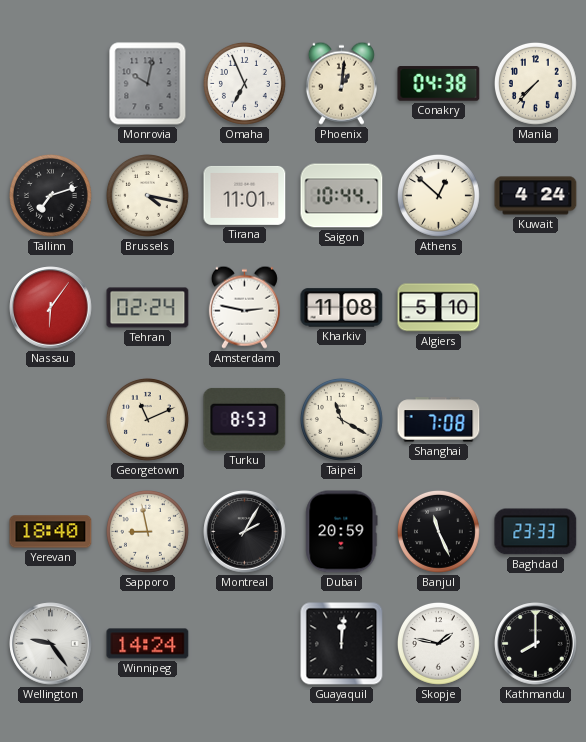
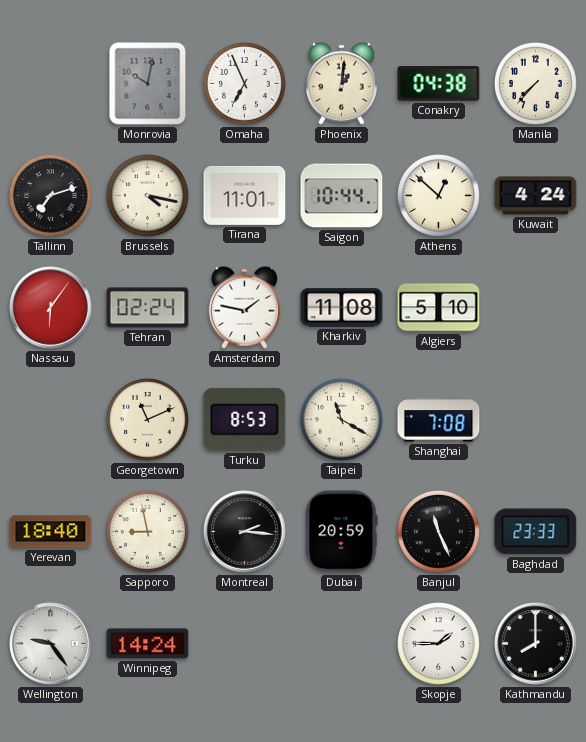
Amsterdam: 2:47 -> 1:47
Montreal: 2:05 -> 2:16
Guayaquil: 12:01 -> none
Skopje: 1:47 -> 1:45
